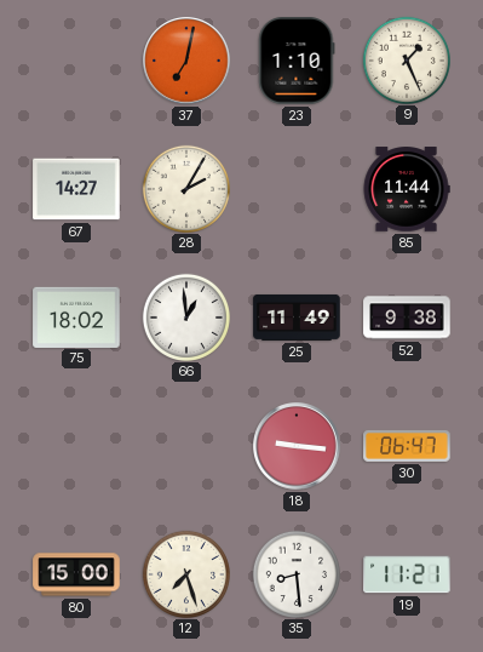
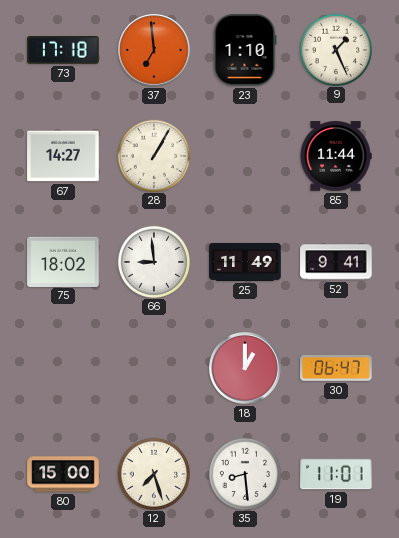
73: none -> 17:18
37: 7:02 -> 6:59
28: 2:05 -> 1:05
66: 12:59 -> 8:59
52: 9:38 -> 9:41
18: 9:16 -> 1:00
19: 11:21 -> 11:01
